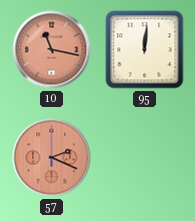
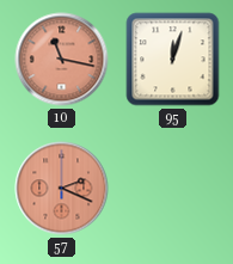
95: 12:01 -> 12:03
